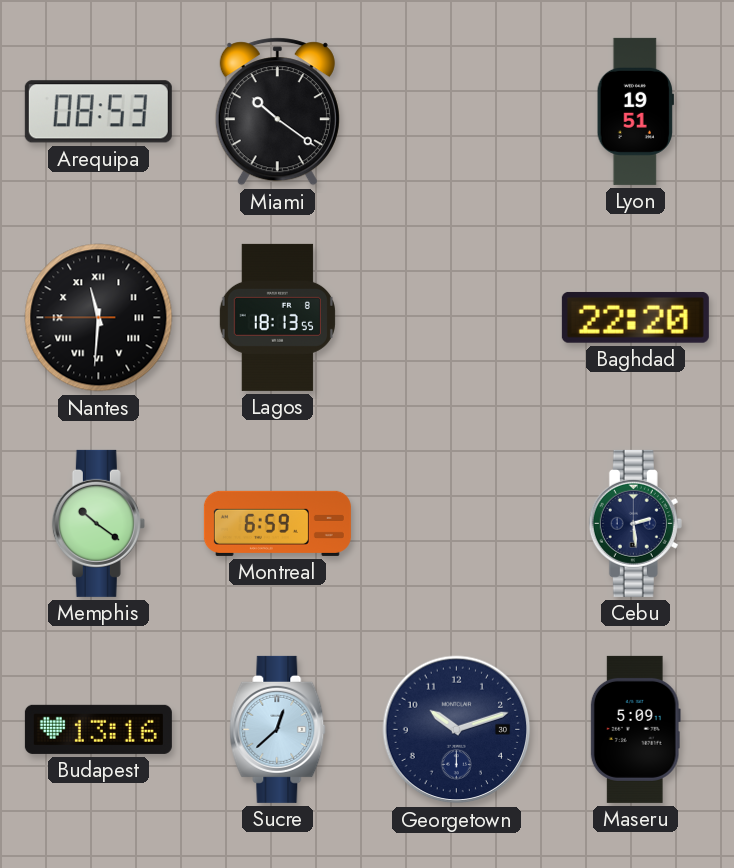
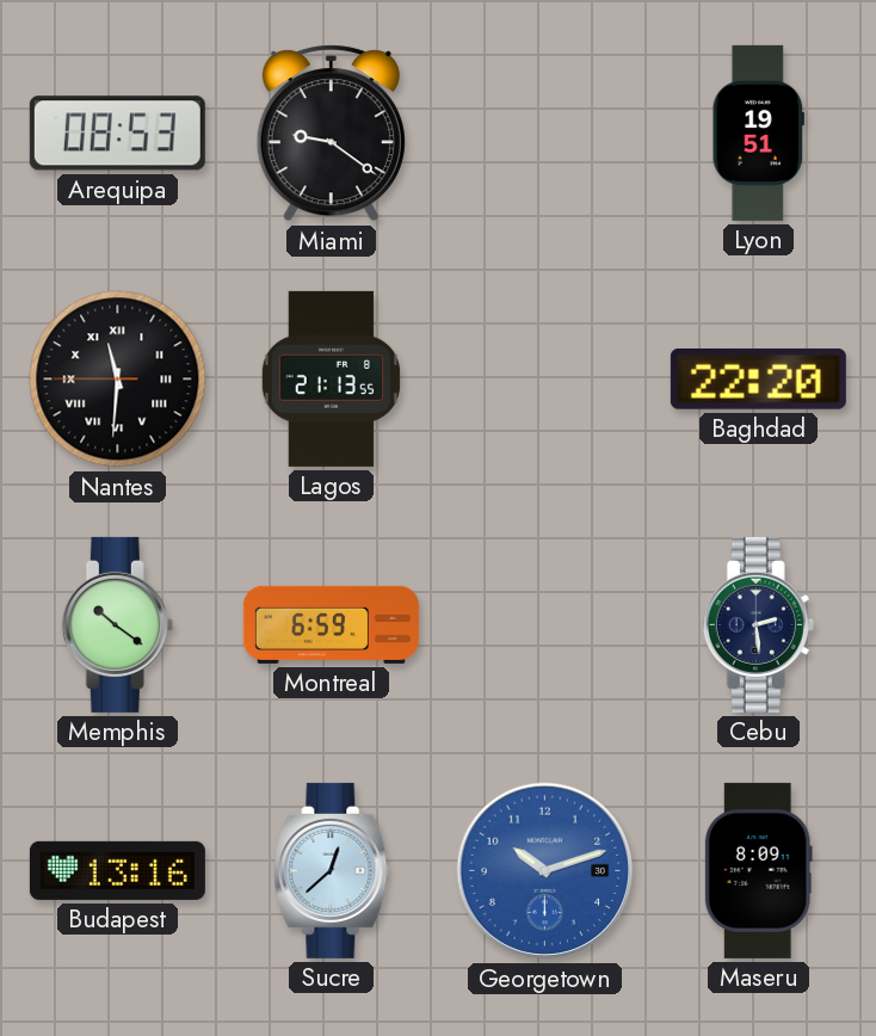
Miami: 10:21 -> 9:21
Lagos: 18:13 -> 21:13
Georgetown dial: navy -> blue
Maseru: 5:09 -> 8:09
